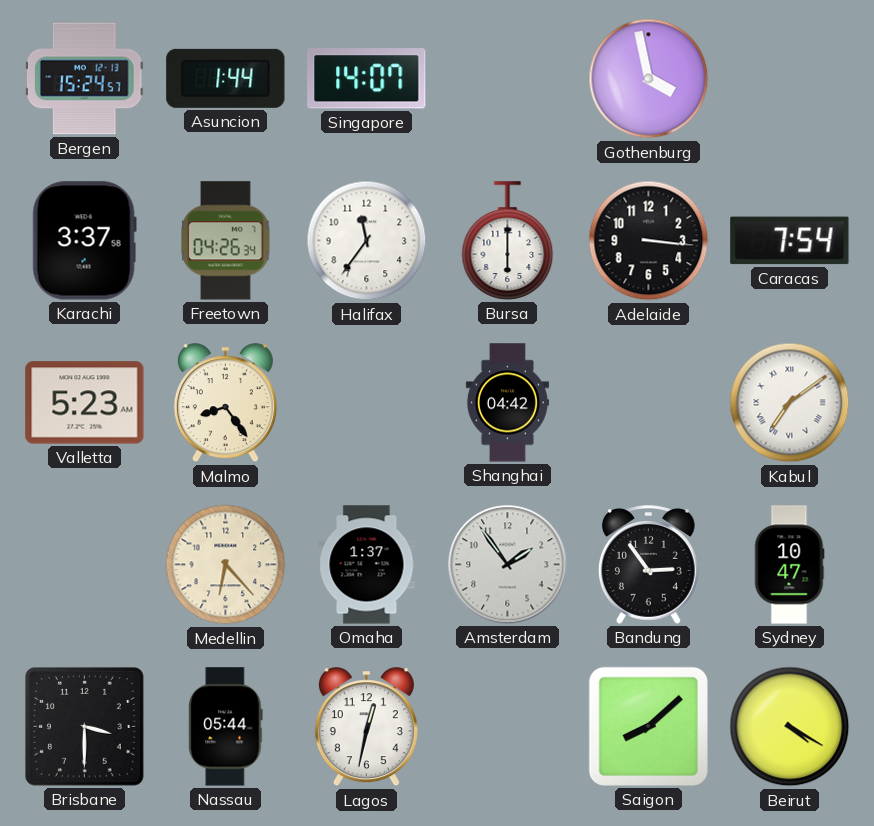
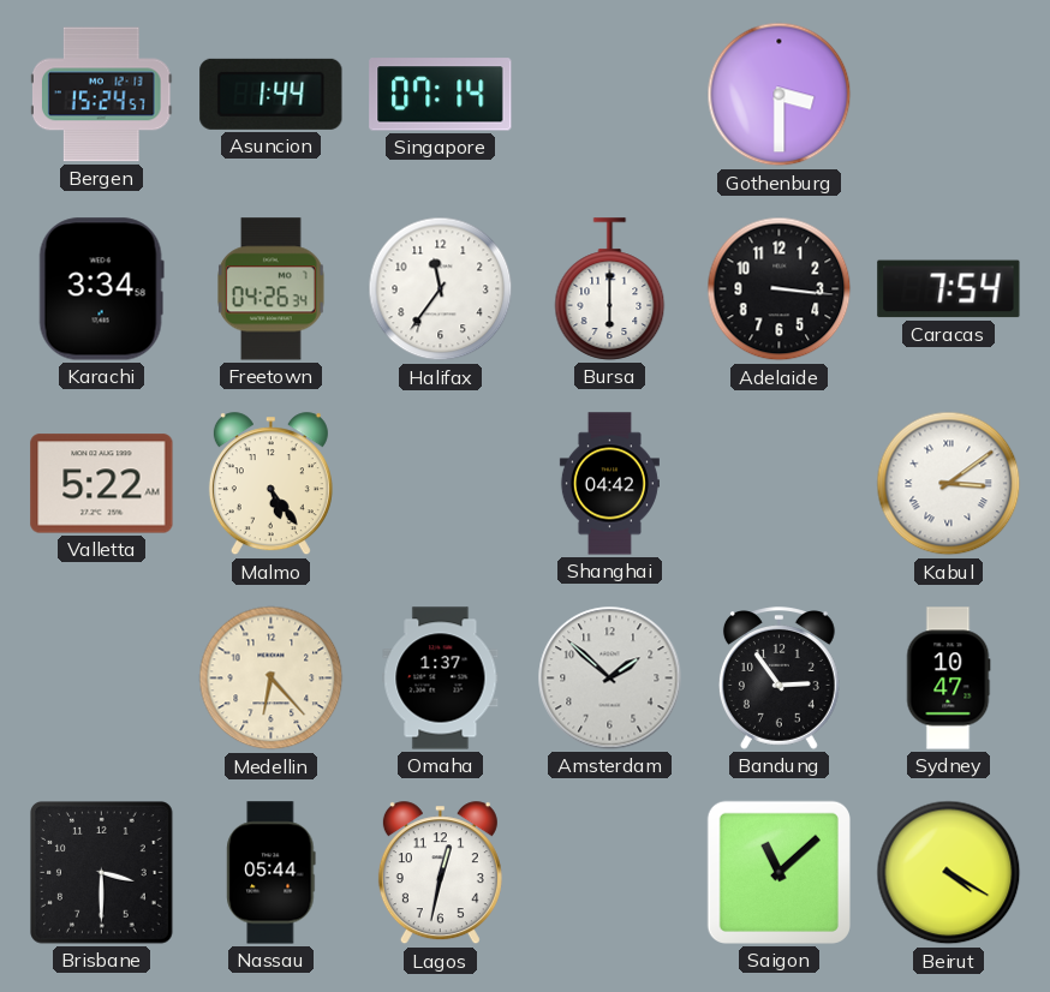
Singapore: 14:07 -> 07:14
Gothenburg: 3:58 -> 3:30
Karachi: 3:37 -> 3:34
Valletta: 5:23 -> 5:22
Malmo: 8:24 -> 5:24
Kabul: 7:09 -> 3:09
Amsterdam: 1:54 -> 1:52
Saigon: 8:08 -> 11:08
